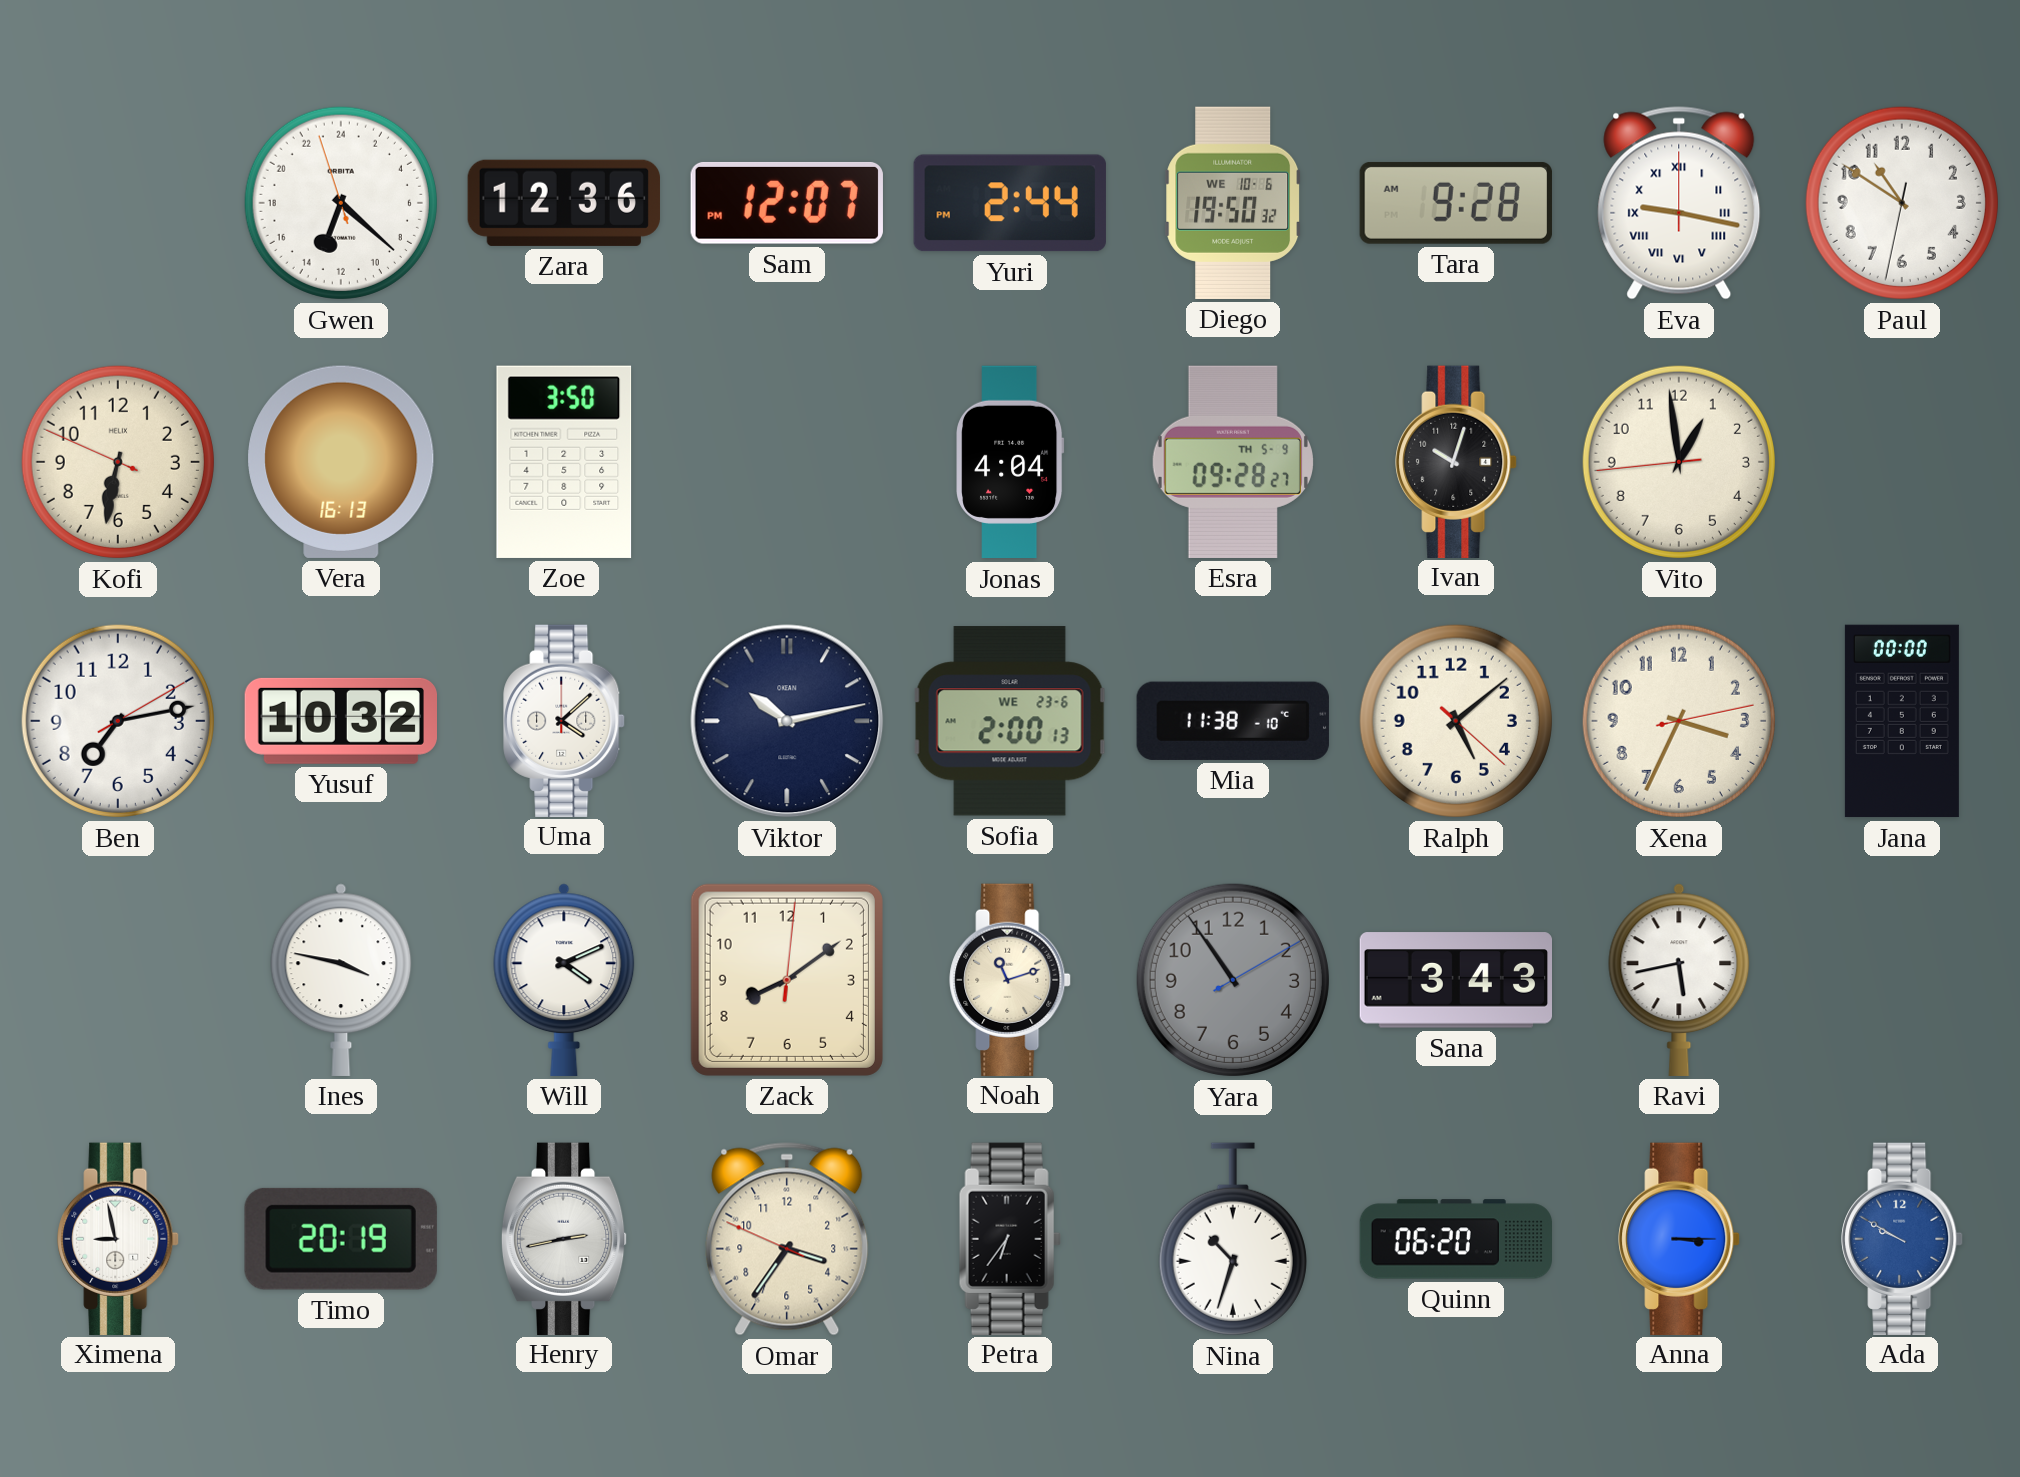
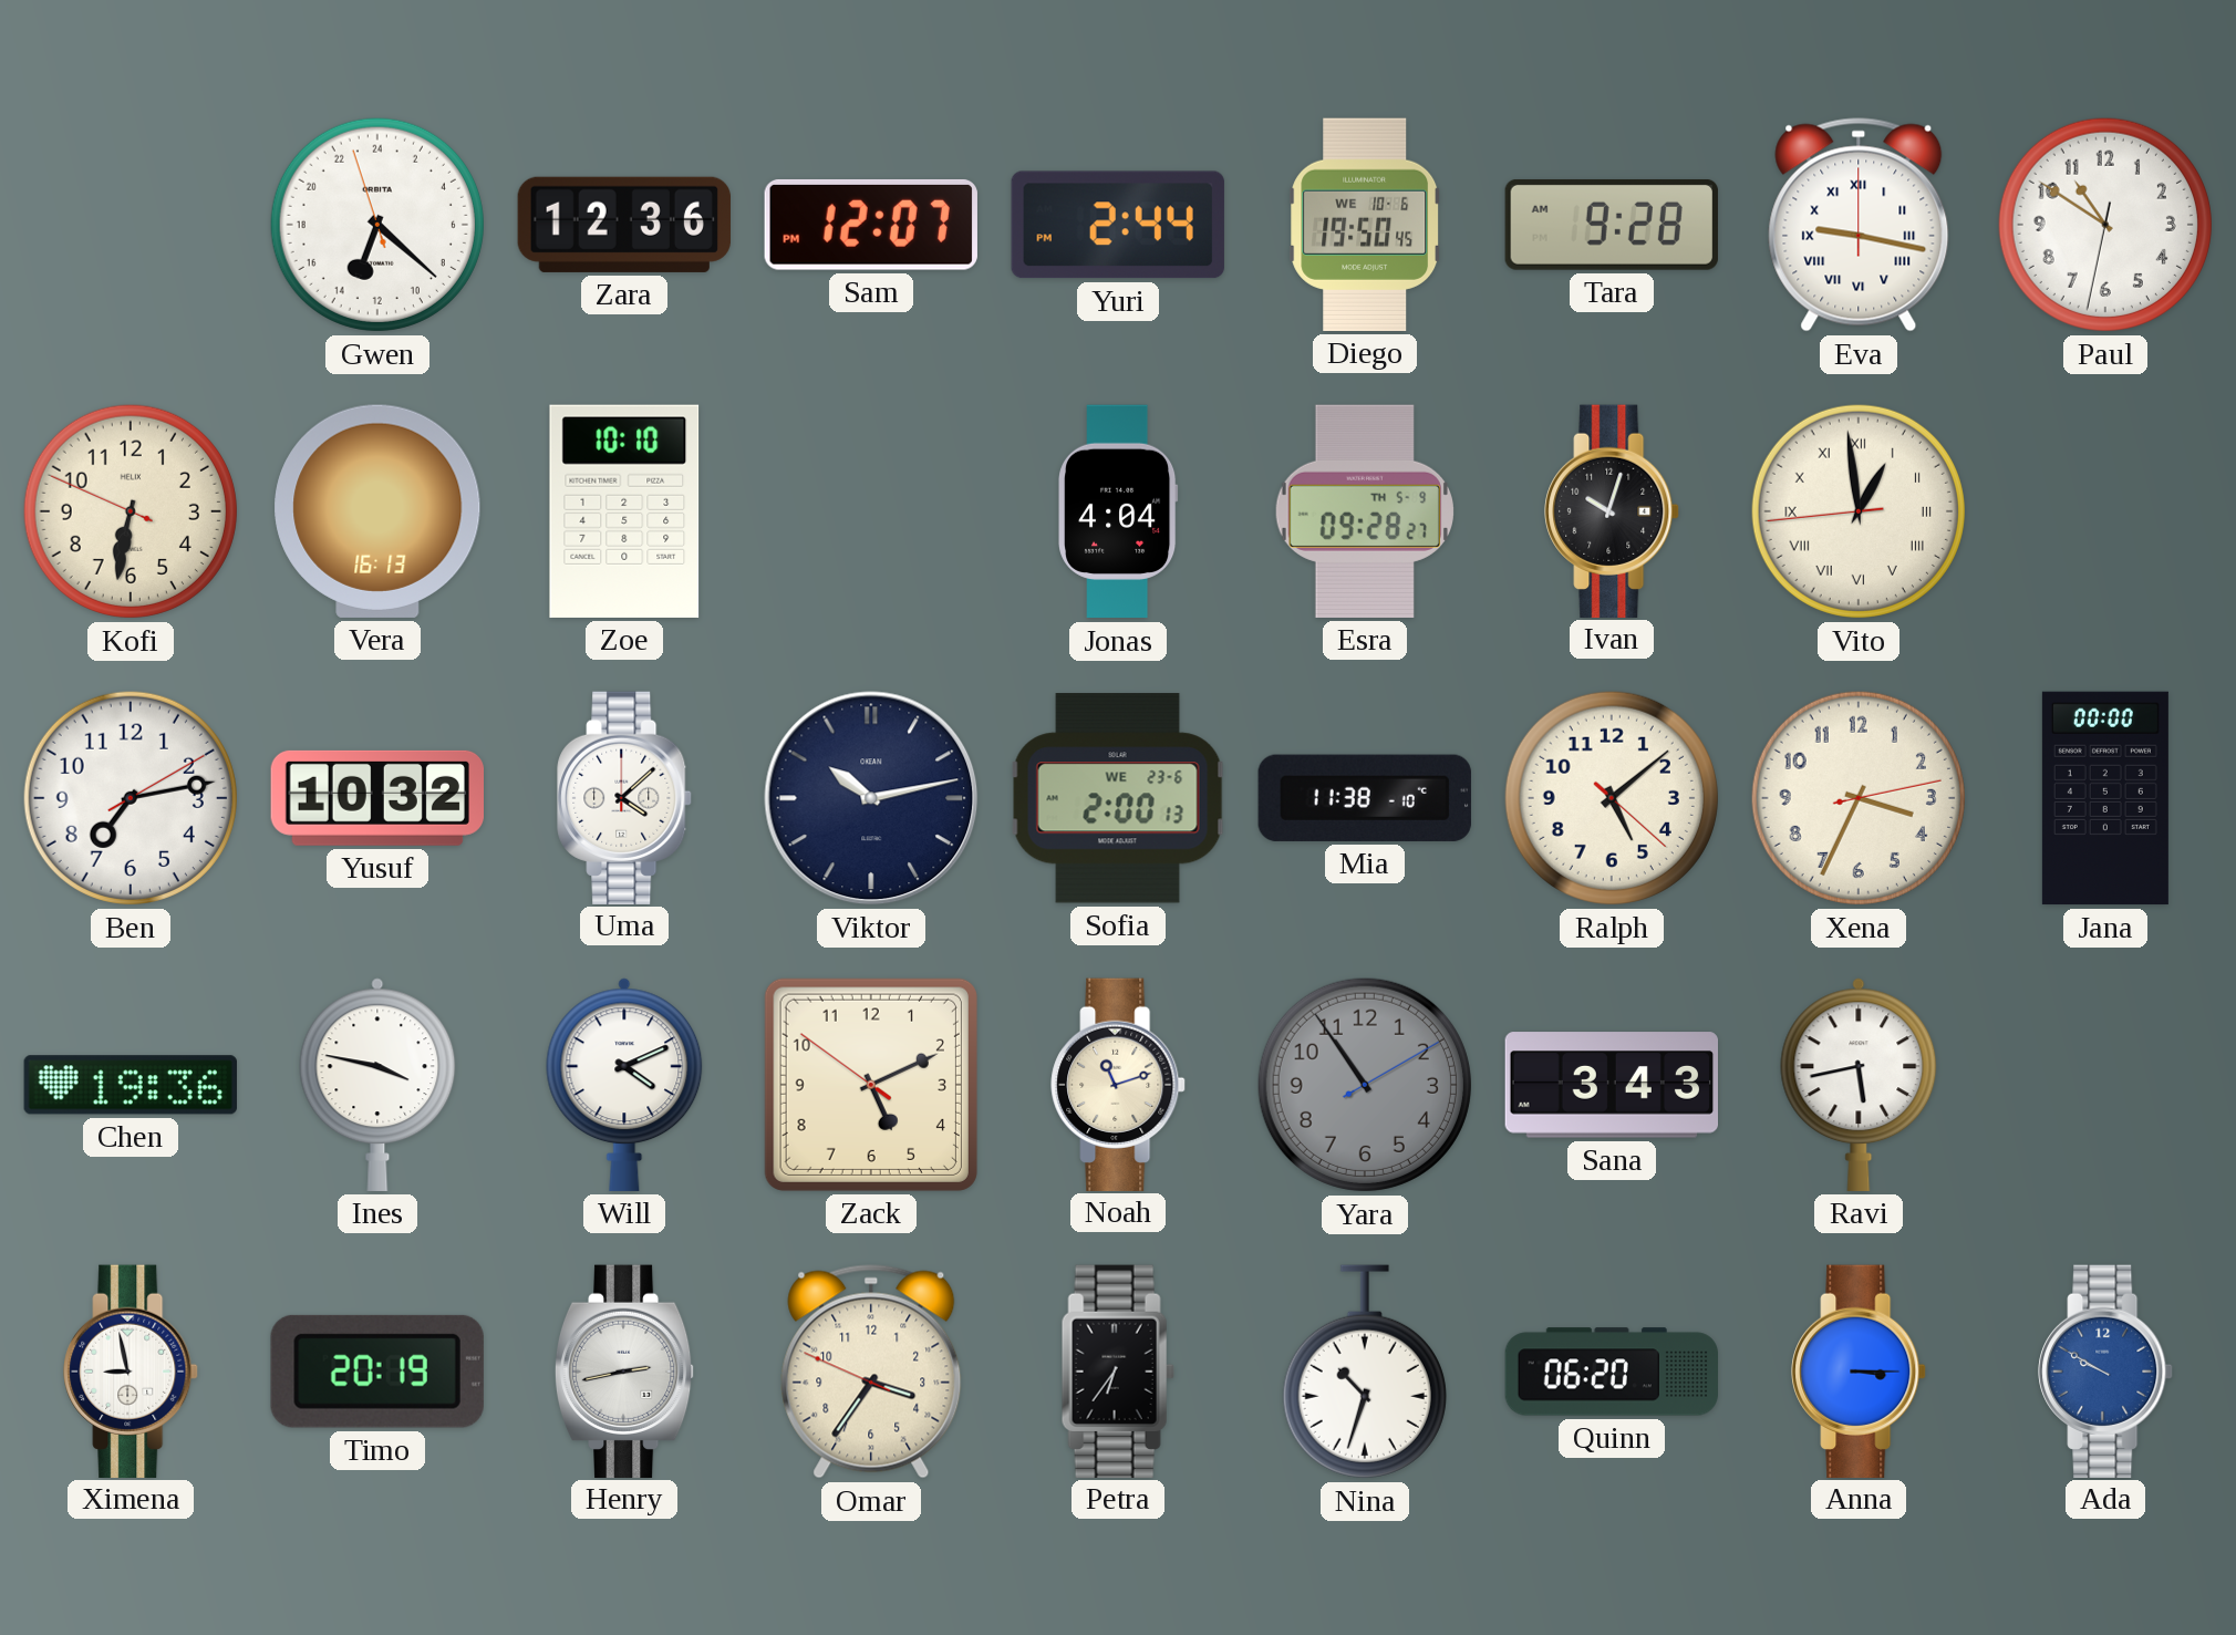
Diego: 19:50:32 -> 19:50:45
Zoe: 3:50 -> 10:10
Vito numerals: Arabic -> Roman
Chen: none -> 19:36
Zack: 8:09 -> 5:10
